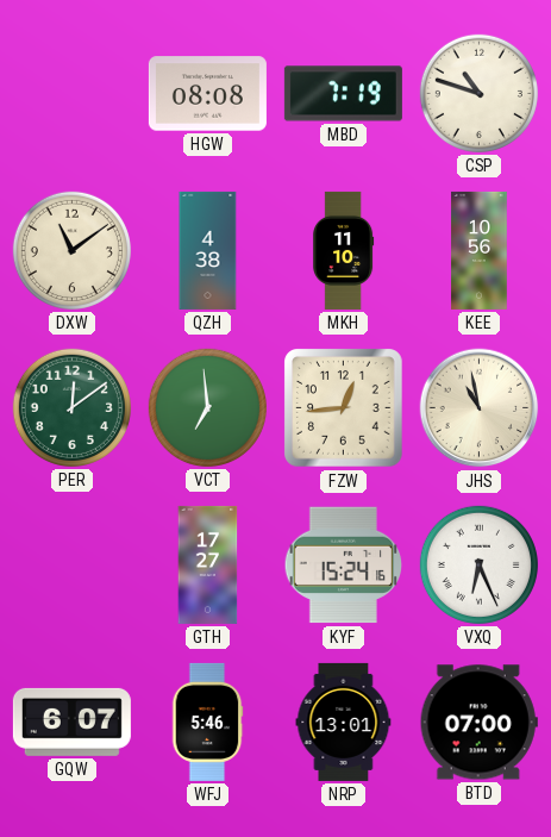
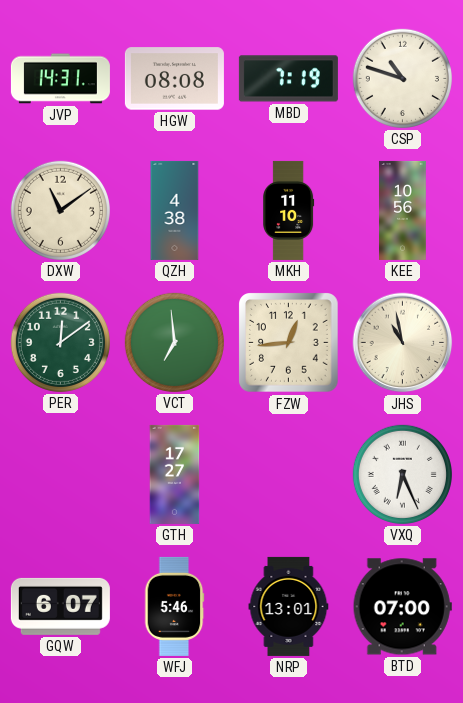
JVP: none -> 14:31
KYF: 15:24 -> none
